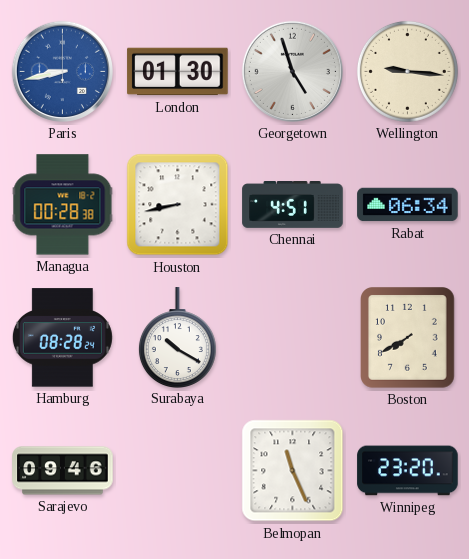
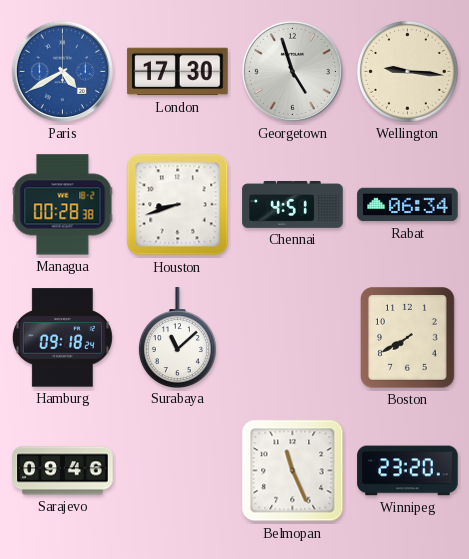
Paris: 8:43 -> 4:40
London: 01:30 -> 17:30
Houston: 8:43 -> 8:42
Hamburg: 08:28 -> 09:18
Surabaya: 10:20 -> 11:08
